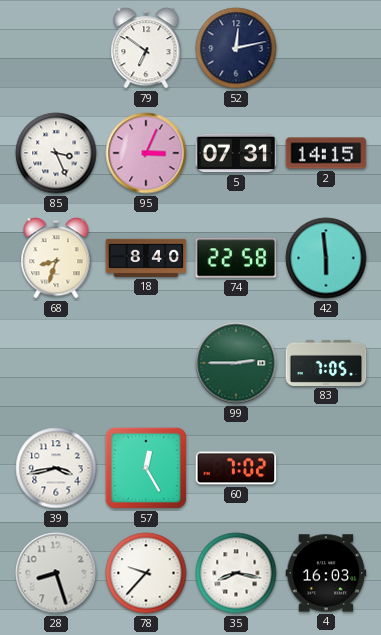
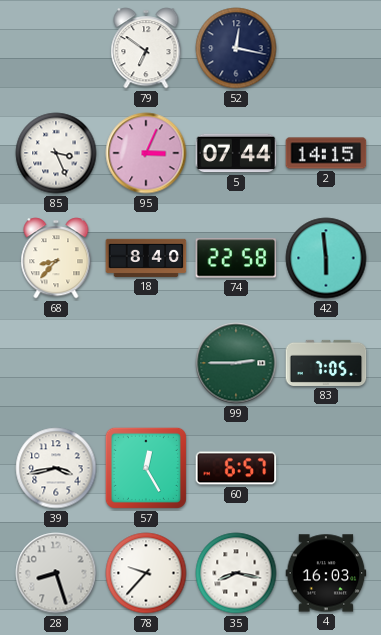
52: 12:13 -> 12:17
5: 07:31 -> 07:44
68: 8:33 -> 8:37
60: 7:02 -> 6:57
